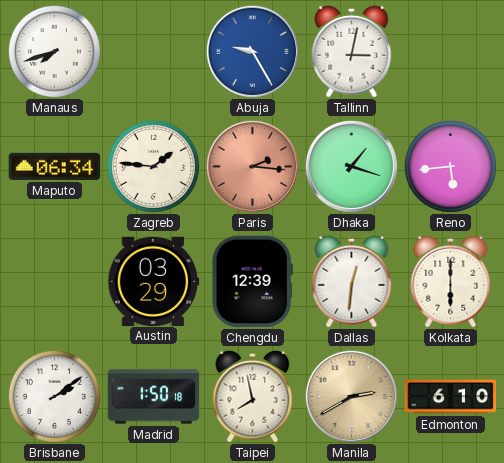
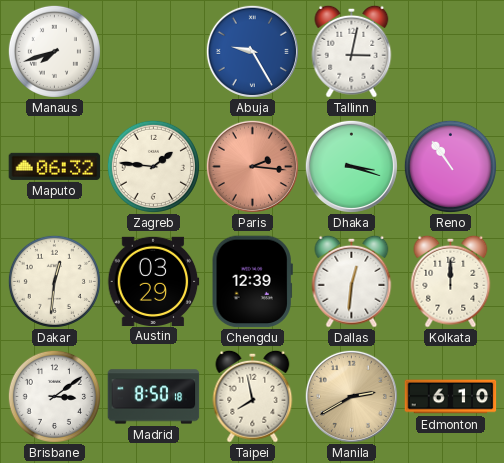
Maputo: 06:34 -> 06:32
Dhaka: 1:18 -> 3:18
Reno: 5:44 -> 10:54
Dakar: none -> 12:31
Kolkata: 6:00 -> 12:00
Brisbane: 2:09 -> 3:09
Madrid: 1:50 -> 8:50
